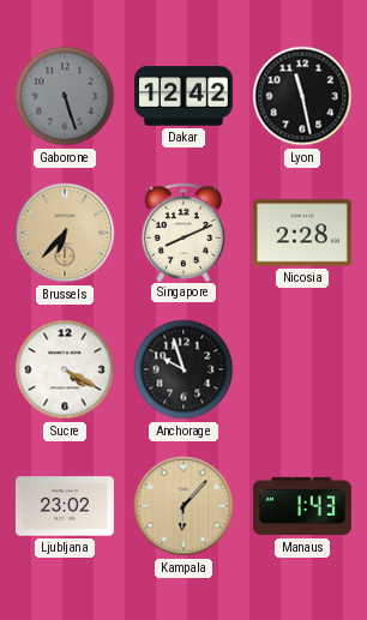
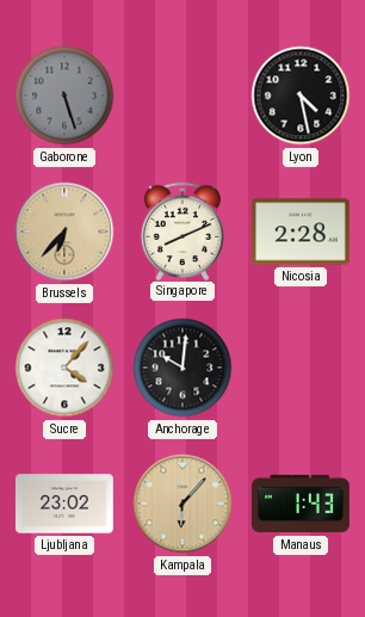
Dakar: 12:42 -> none
Lyon: 11:28 -> 4:28
Sucre: 4:20 -> 4:07
Anchorage: 9:57 -> 10:01
